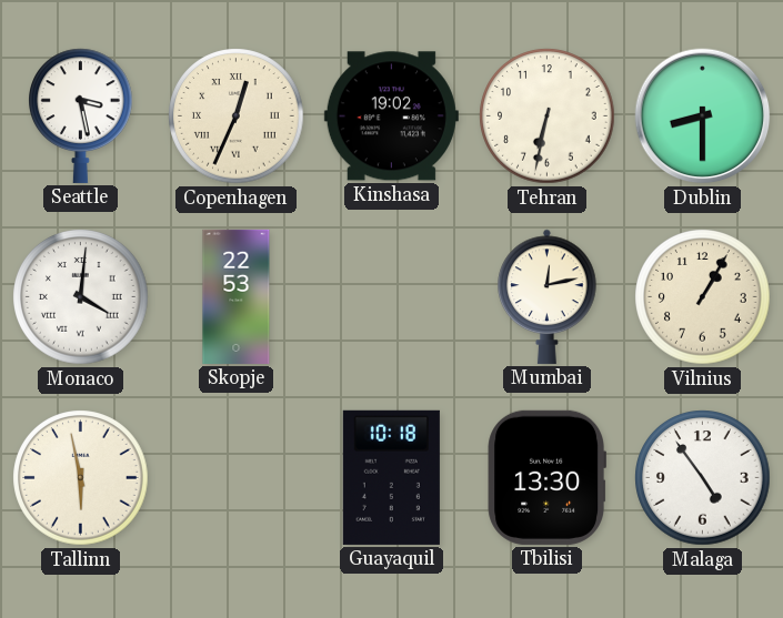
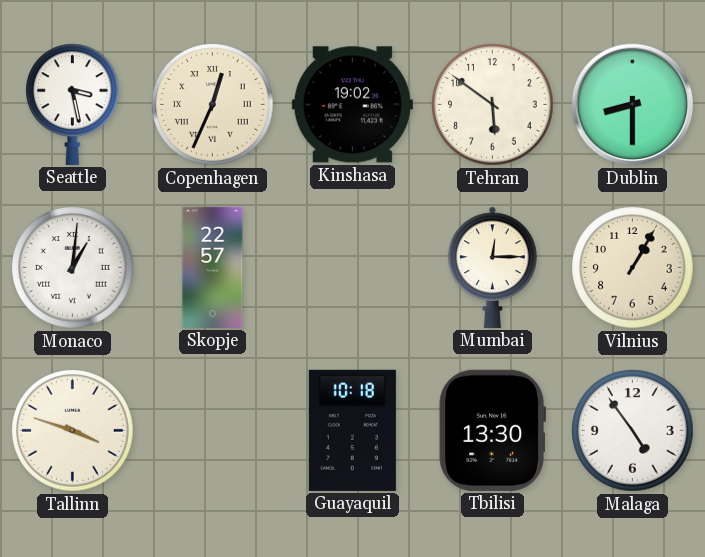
Tehran: 6:32 -> 5:51
Monaco: 4:01 -> 1:01
Skopje: 22:53 -> 22:57
Mumbai: 12:13 -> 12:15
Tallinn: 5:58 -> 3:48
